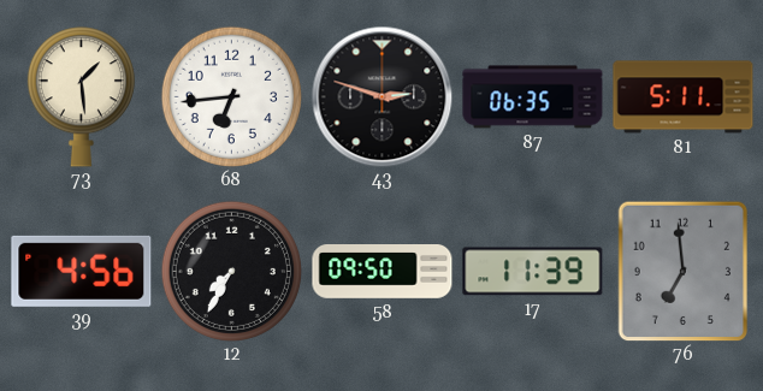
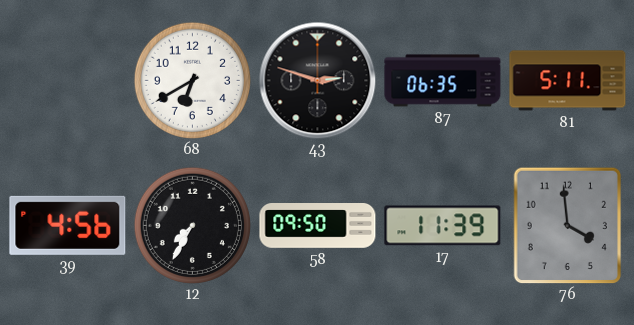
73: 1:29 -> none
68: 6:44 -> 6:40
76: 6:59 -> 3:59
